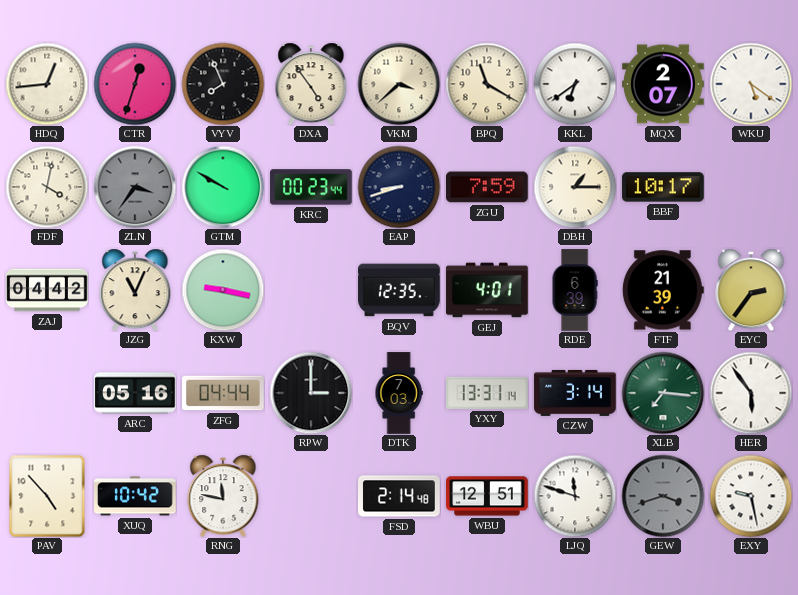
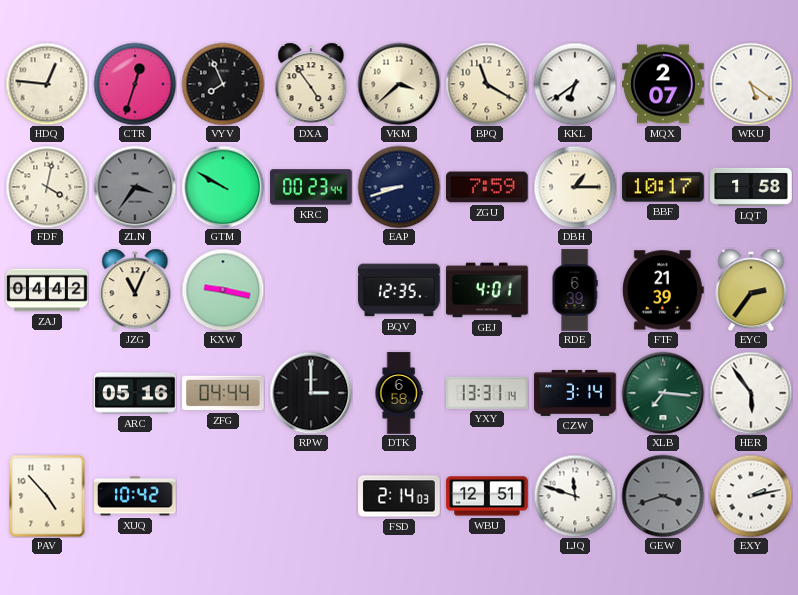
HDQ: 12:44 -> 12:46
LQT: none -> 1:58
DTK: 7:03 -> 6:58
RNG: 11:47 -> none
FSD: 2:14:48 -> 2:14:03
EXY: 9:28 -> 2:13
